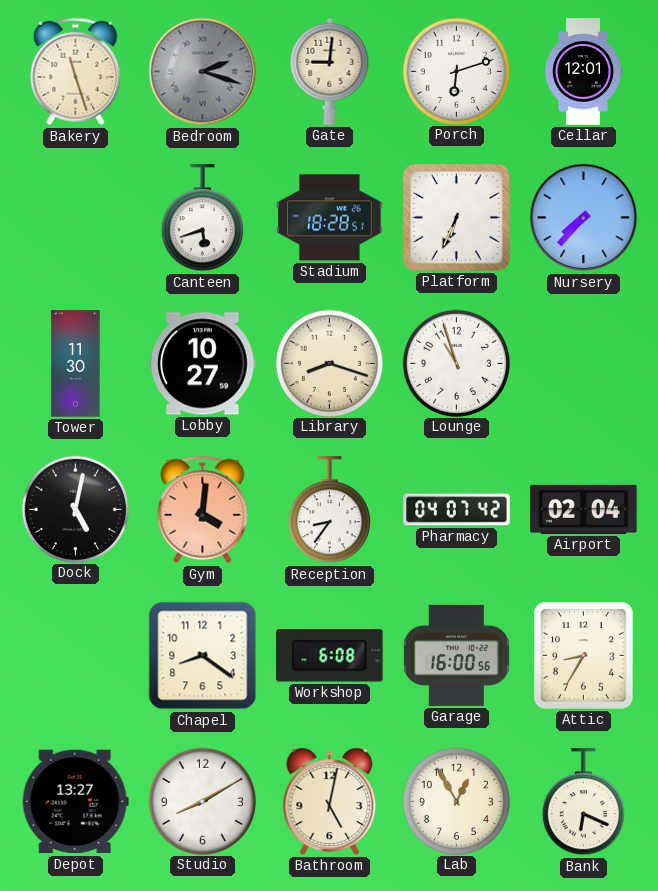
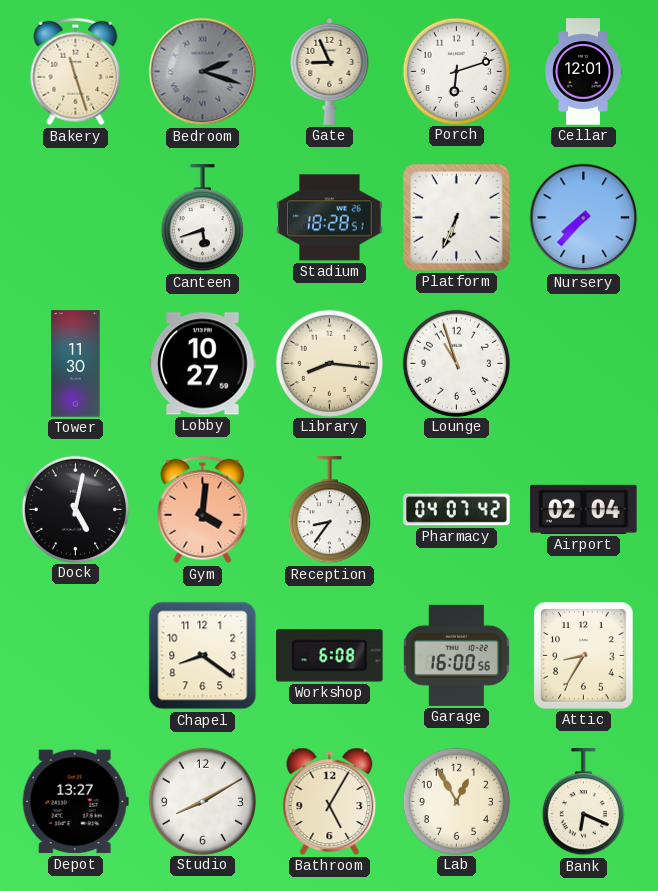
Gate: 9:01 -> 8:56
Library: 8:18 -> 8:16
Bathroom: 5:02 -> 5:05
